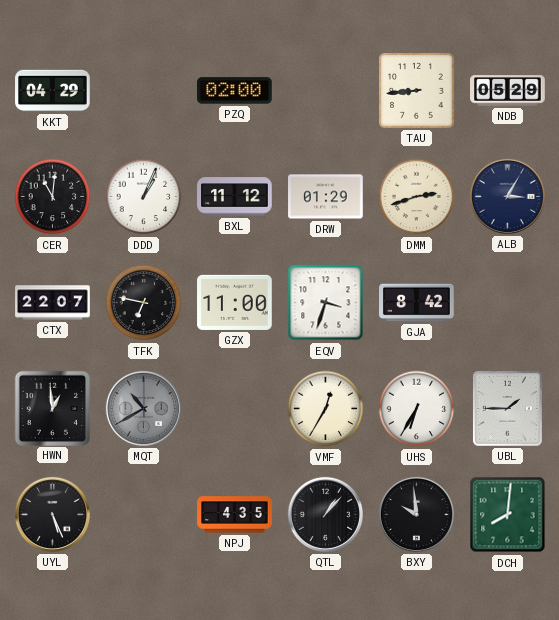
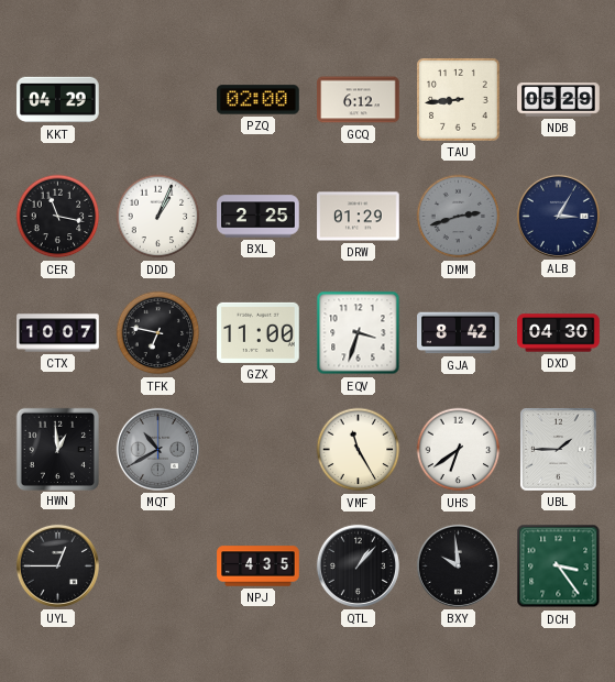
GCQ: none -> 6:12
CER: 11:01 -> 11:17
BXL: 11:12 -> 2:25
DMM dial: cream -> grey
CTX: 22:07 -> 10:07
DXD: none -> 04:30
VMF: 12:35 -> 11:25
UHS: 6:35 -> 6:39
UYL: 5:26 -> 12:45
DCH: 8:01 -> 3:24
